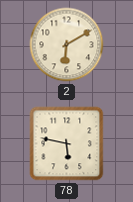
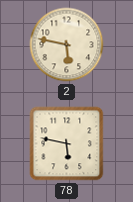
2: 6:10 -> 5:47
